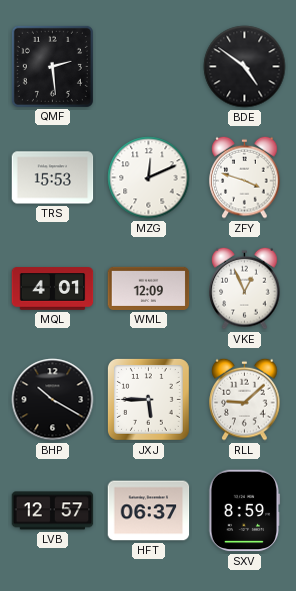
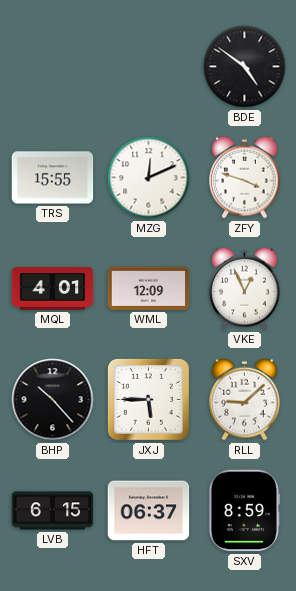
QMF: 2:29 -> none
TRS: 15:53 -> 15:55
BHP: 10:20 -> 10:23
LVB: 12:57 -> 6:15
